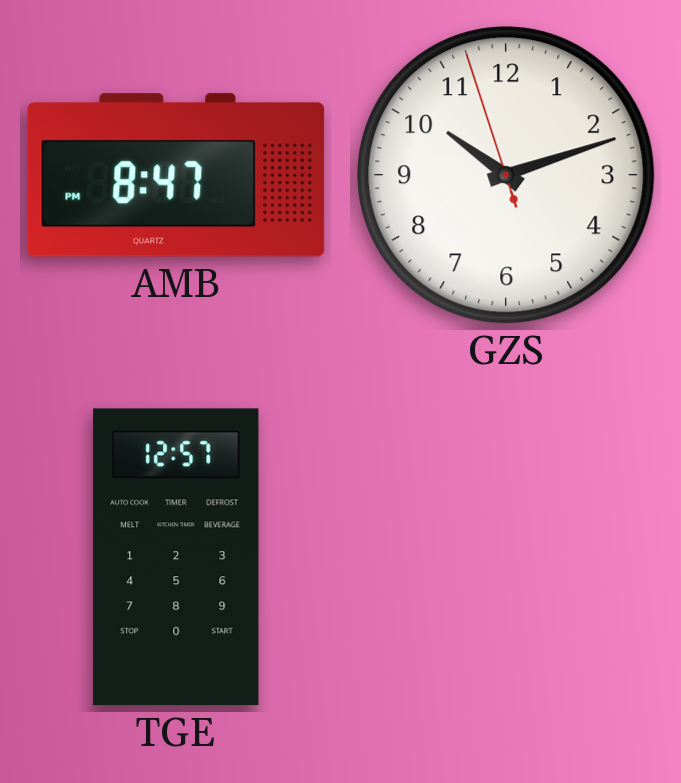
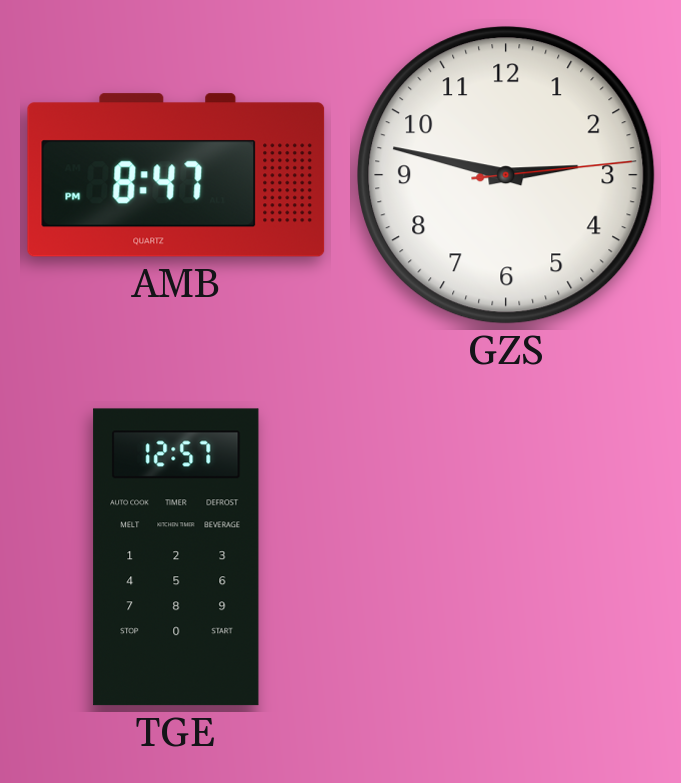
GZS: 10:11 -> 2:47
